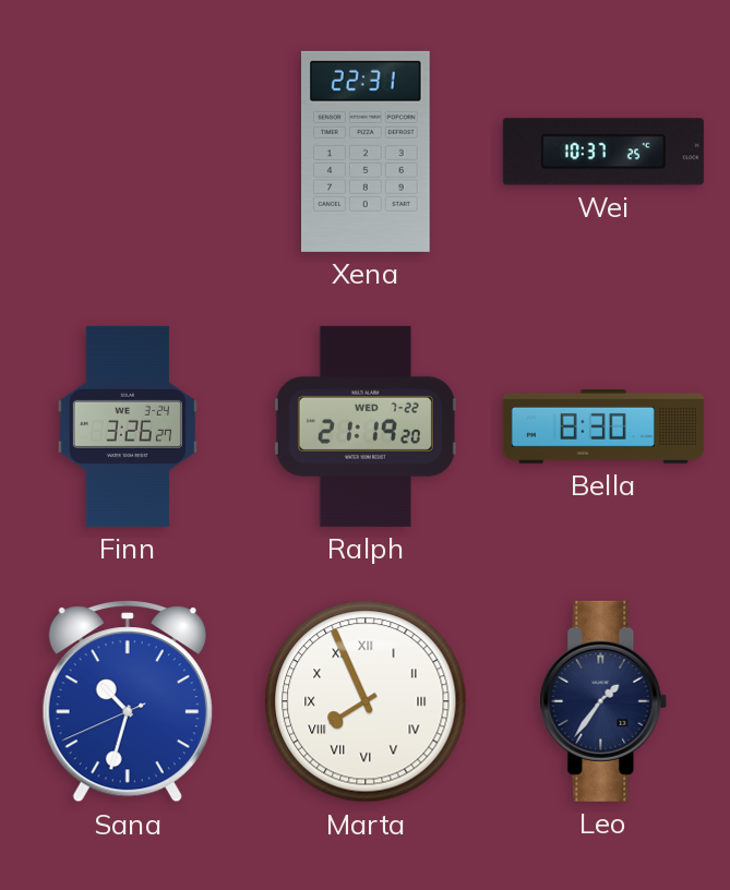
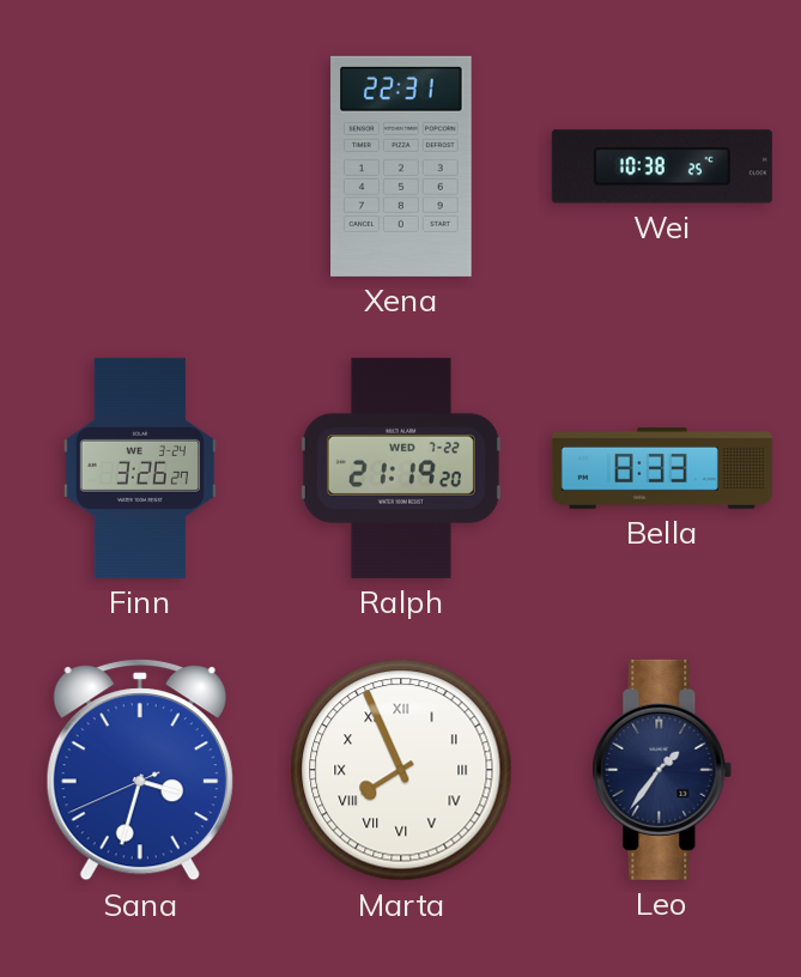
Wei: 10:37 -> 10:38
Bella: 8:30 -> 8:33
Sana: 10:32 -> 3:32
